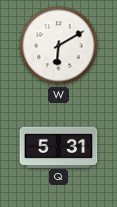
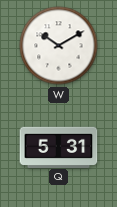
W: 6:10 -> 10:10
